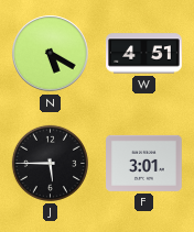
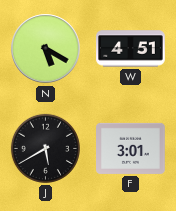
J: 5:45 -> 5:40
